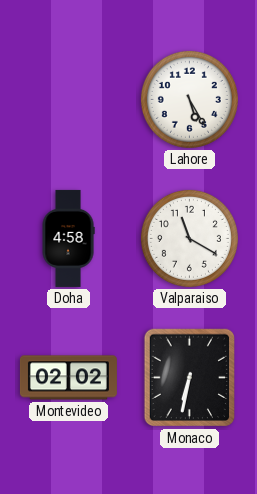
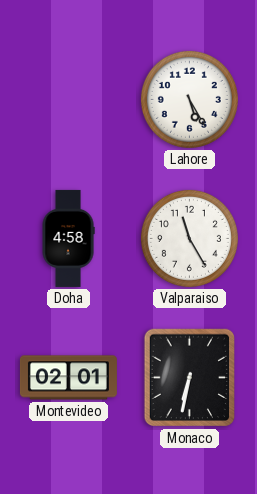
Valparaiso: 11:20 -> 11:25
Montevideo: 02:02 -> 02:01
